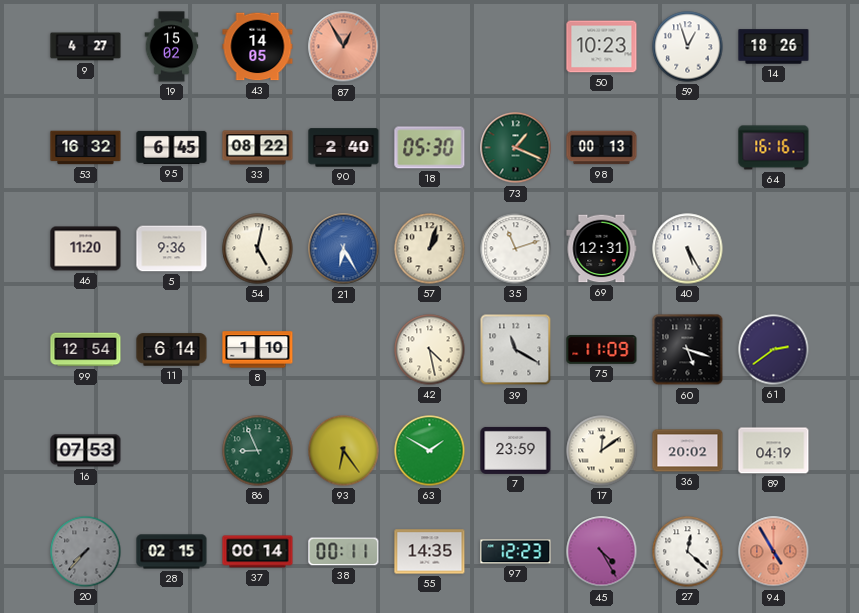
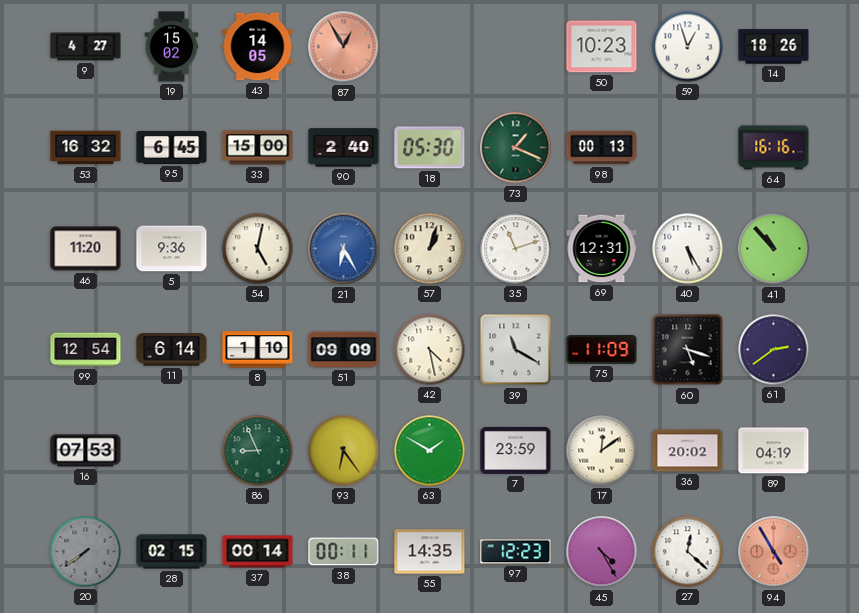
33: 08:22 -> 15:00
41: none -> 10:53
51: none -> 09:09
20: 7:37 -> 7:39
